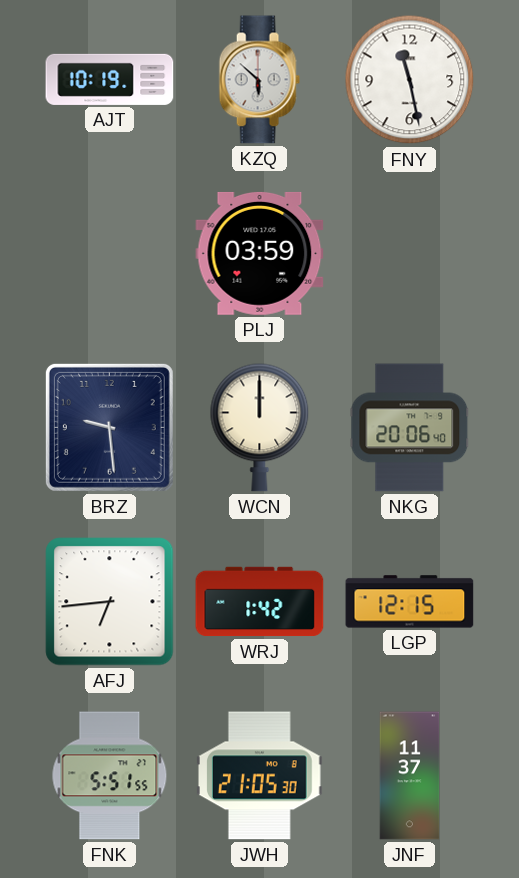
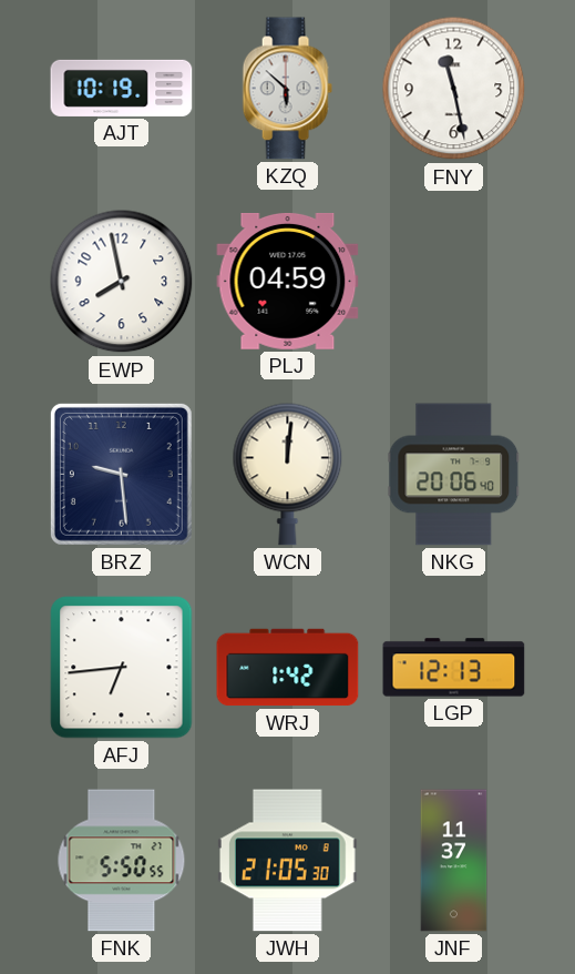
EWP: none -> 7:58
PLJ: 03:59 -> 04:59
WCN: 12:00 -> 12:01
LGP: 12:15 -> 12:13
FNK: 5:51 -> 5:50
